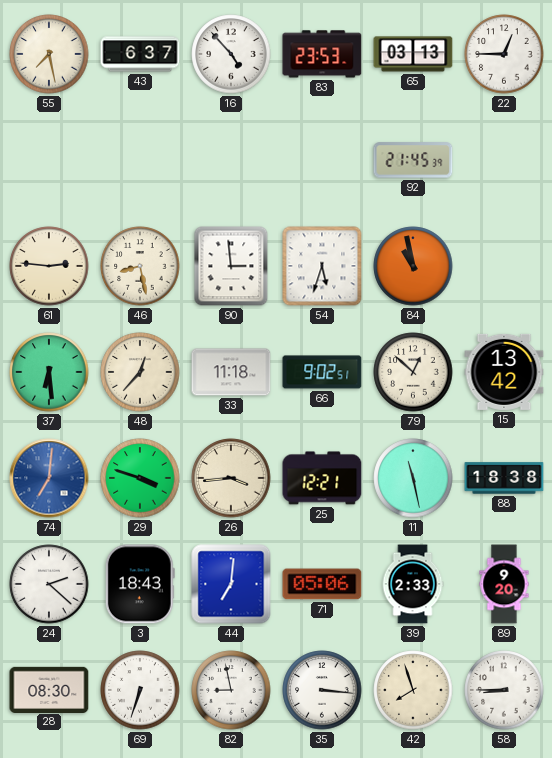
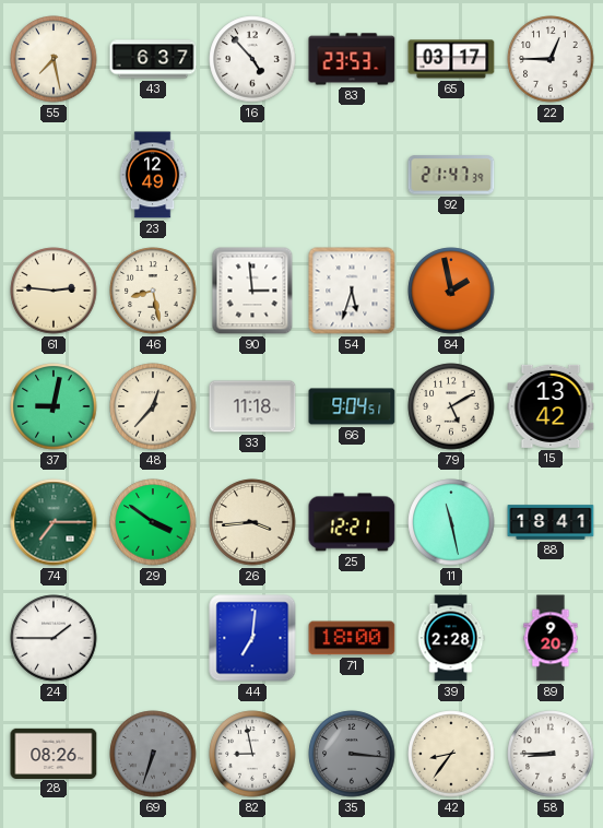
65: 03:13 -> 03:17
23: none -> 12:49
92: 21:45 -> 21:47
84: 10:58 -> 1:58
37: 6:29 -> 9:02
66: 9:02 -> 9:04
79: 12:52 -> 5:10
74: 7:01 -> 7:15
74 dial: blue -> green
29: 3:48 -> 3:51
88: 18:38 -> 18:41
24: 2:22 -> 1:45
3: 18:43 -> none
71: 05:06 -> 18:00
39: 2:33 -> 2:28
28: 08:30 -> 08:26
69 dial: white -> grey
35 dial: white -> grey
42: 7:57 -> 8:36
